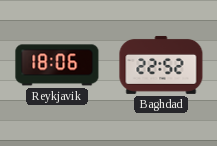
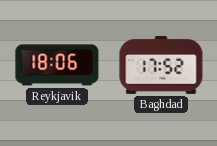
Baghdad: 22:52 -> 17:52
